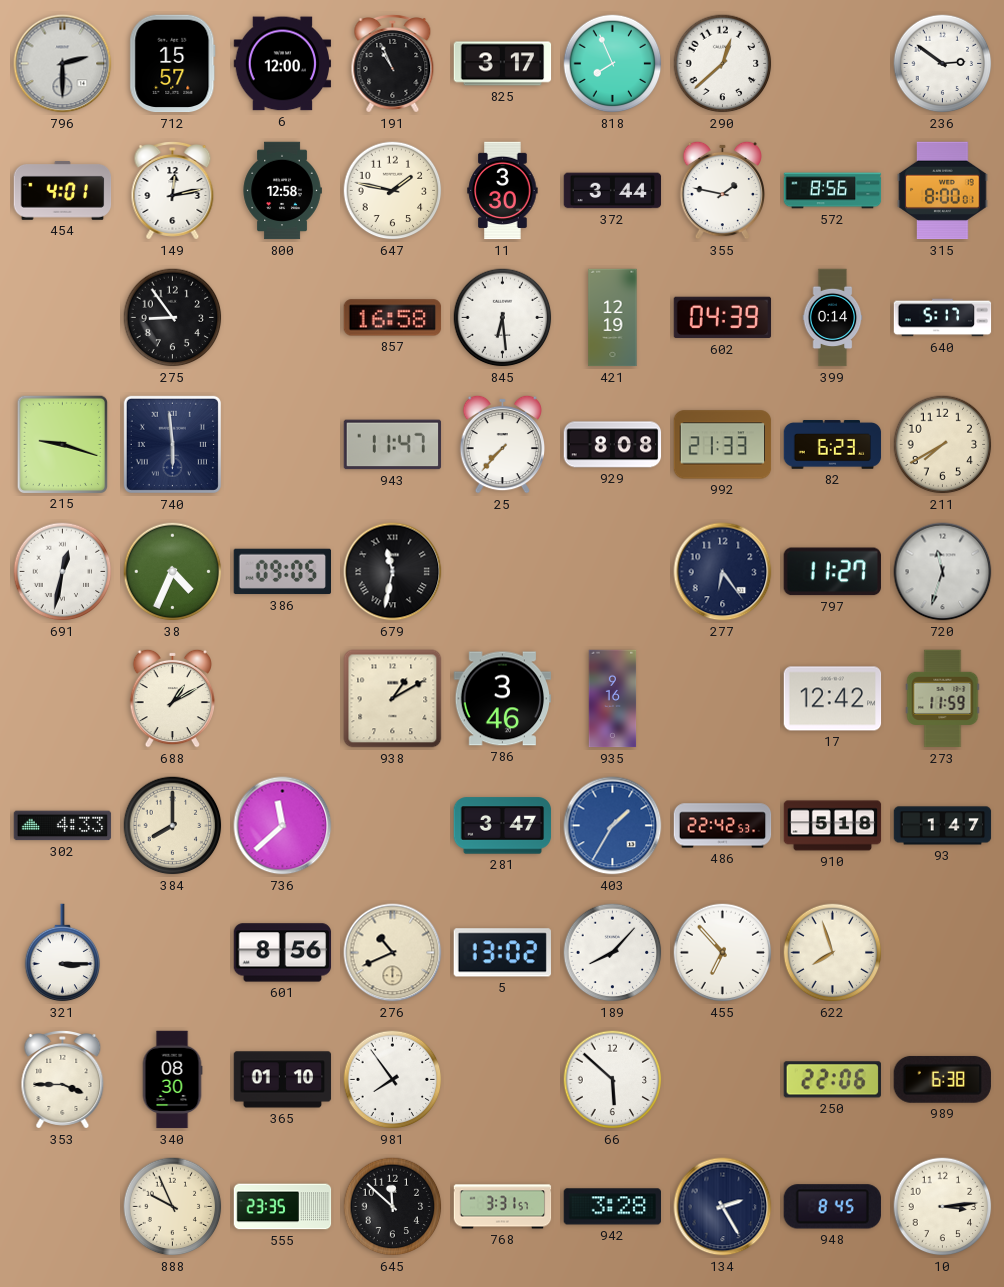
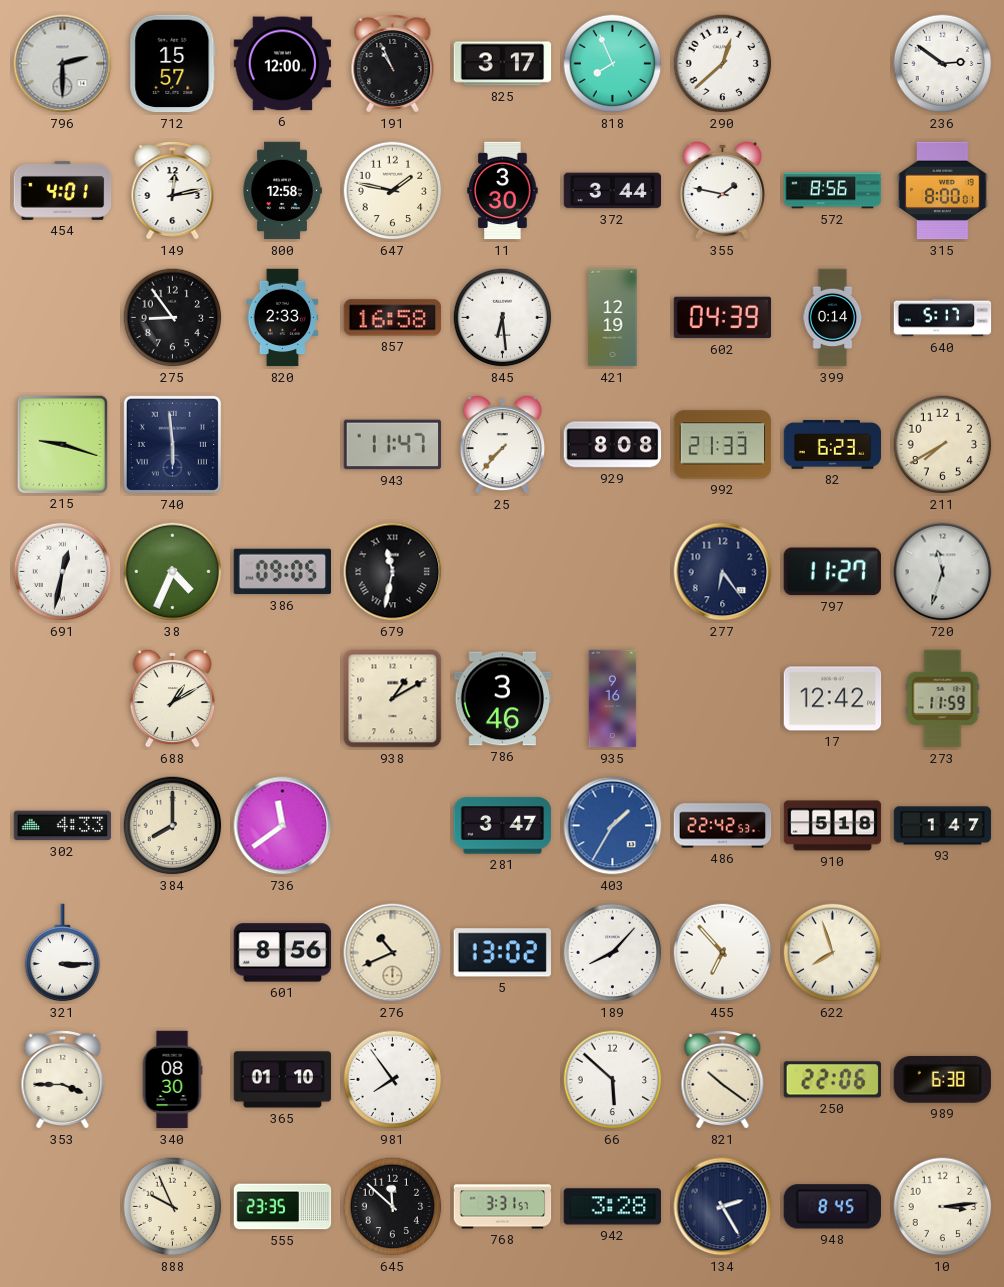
820: none -> 2:33
736: 11:38 -> 11:39
821: none -> 10:21
